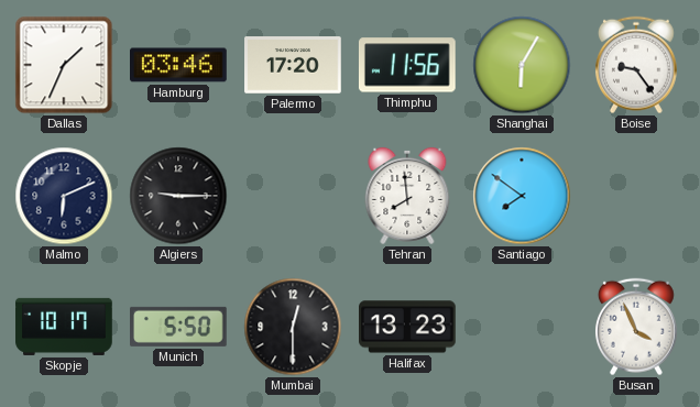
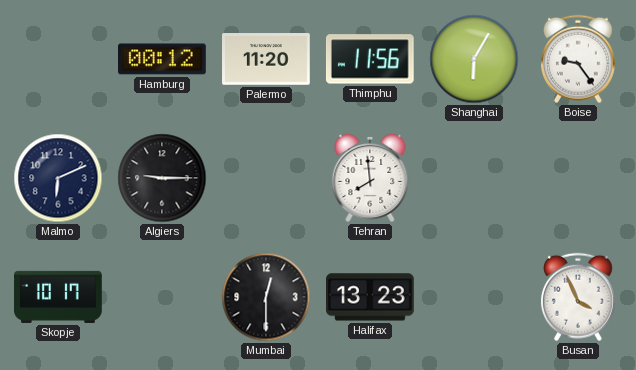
Dallas: 1:34 -> none
Hamburg: 03:46 -> 00:12
Palermo: 17:20 -> 11:20
Santiago: 7:51 -> none
Munich: 5:50 -> none
